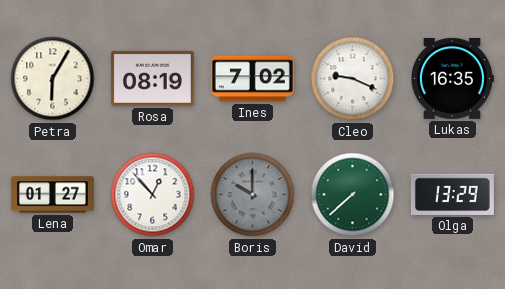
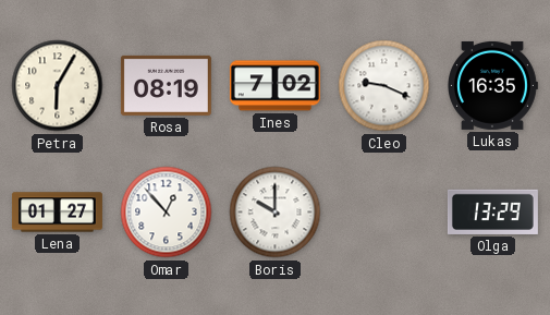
Boris dial: grey -> white
David: 7:38 -> none
